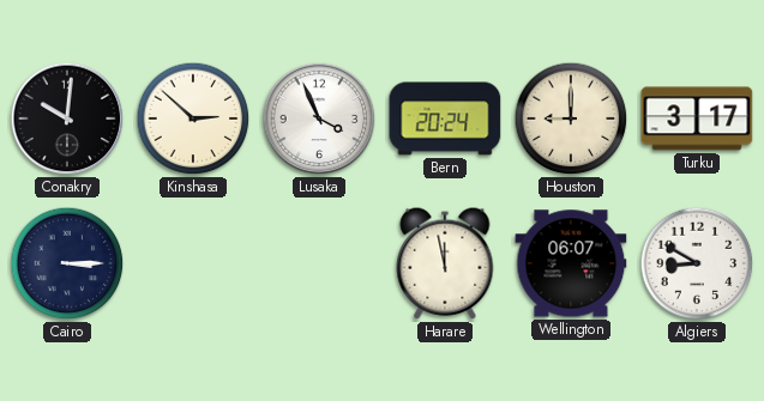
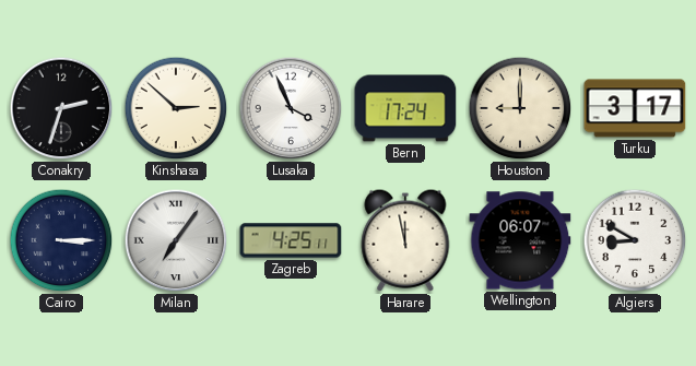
Conakry: 10:01 -> 2:33
Bern: 20:24 -> 17:24
Milan: none -> 7:06
Zagreb: none -> 4:25
